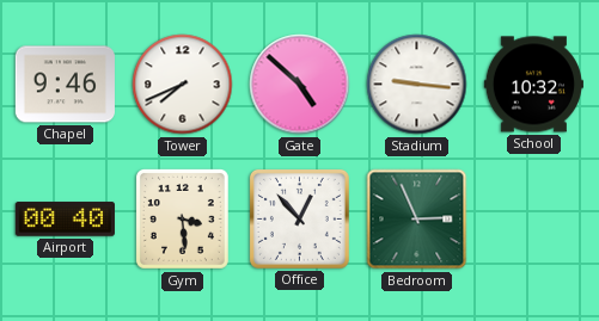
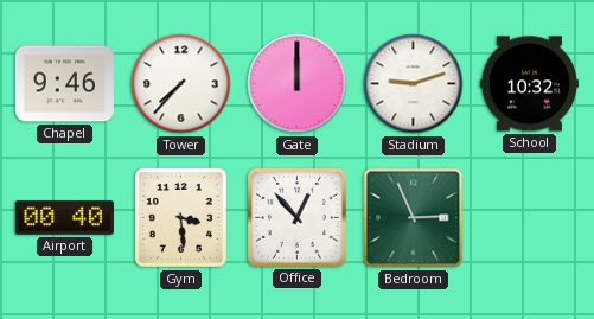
Tower: 7:41 -> 7:37
Gate: 4:52 -> 12:00
Stadium: 9:16 -> 9:12
